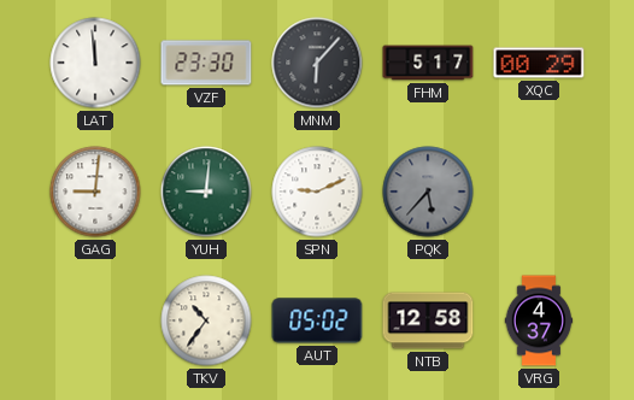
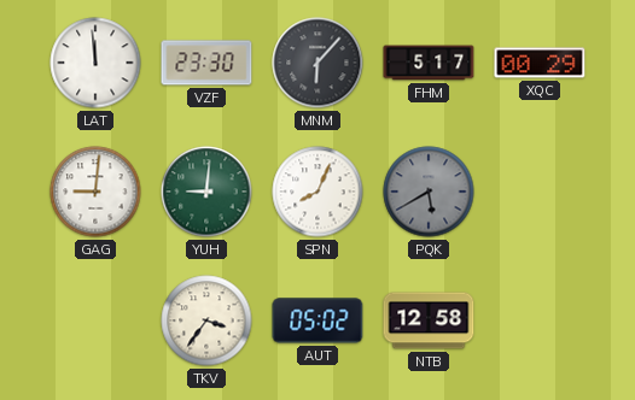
SPN: 9:11 -> 8:04
PQK: 5:37 -> 5:40
TKV: 10:36 -> 3:36
VRG: 4:37 -> none
